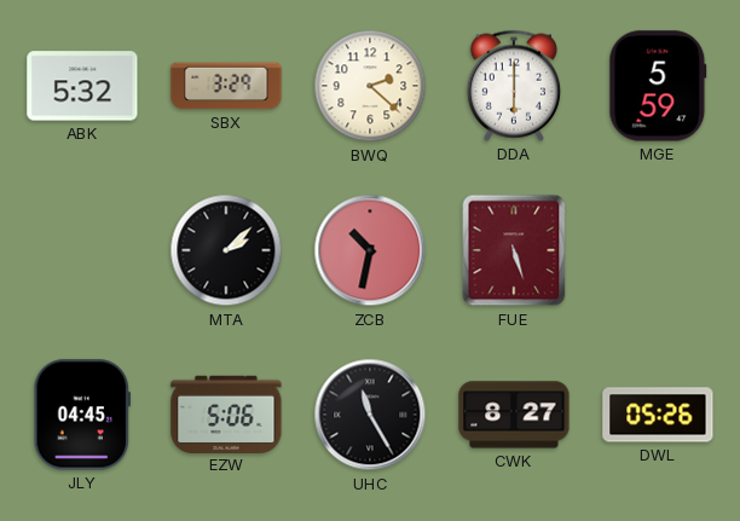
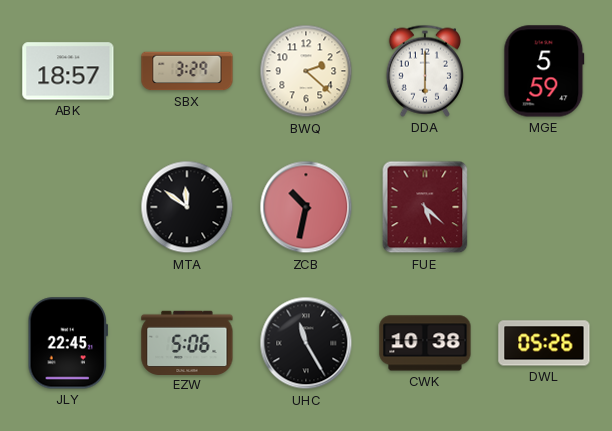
ABK: 5:32 -> 18:57
MTA: 2:08 -> 11:51
FUE: 5:27 -> 5:22
JLY: 04:45 -> 22:45
CWK: 8:27 -> 10:38
